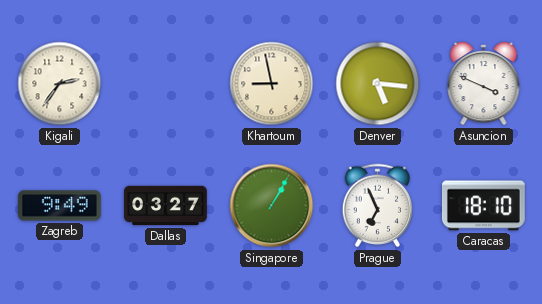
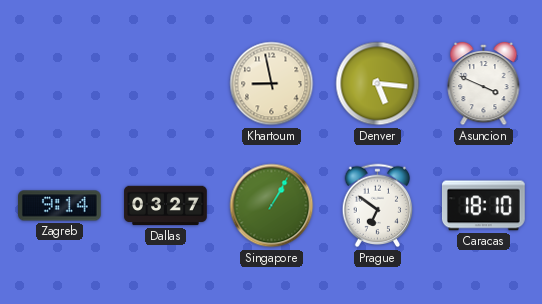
Kigali: 2:36 -> none
Zagreb: 9:49 -> 9:14
Prague: 6:56 -> 6:51
